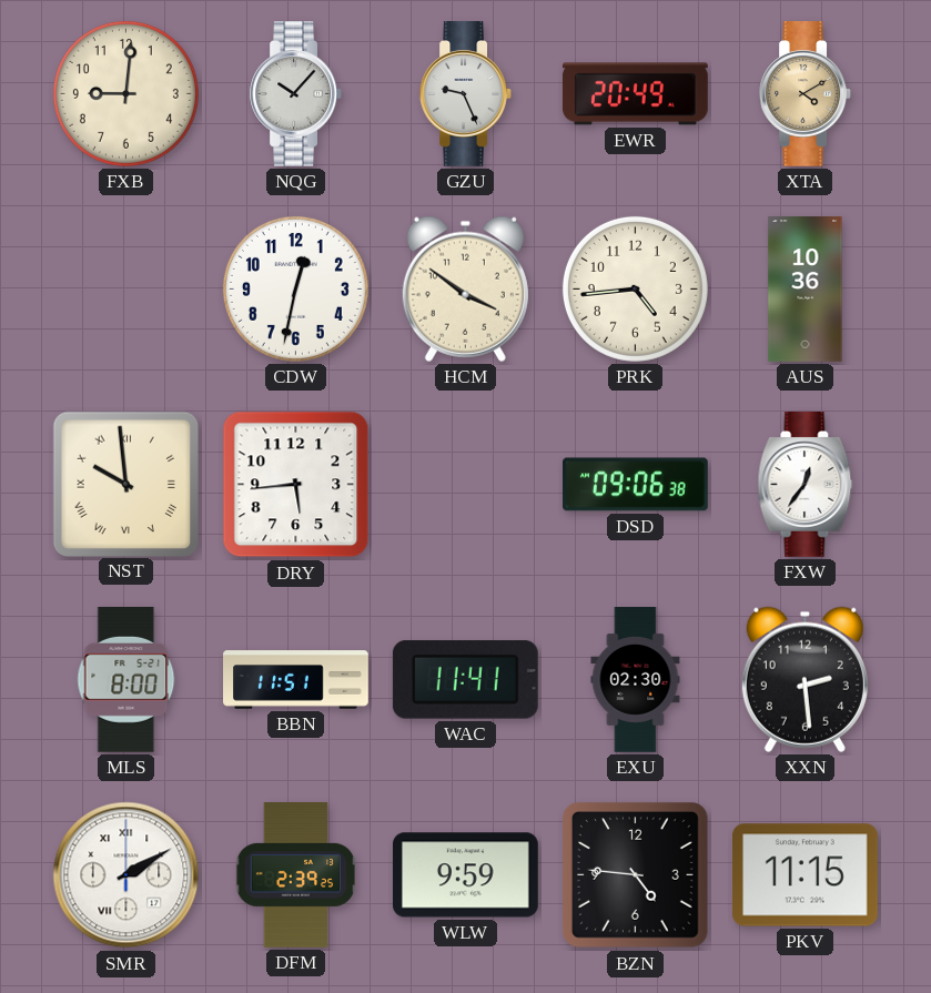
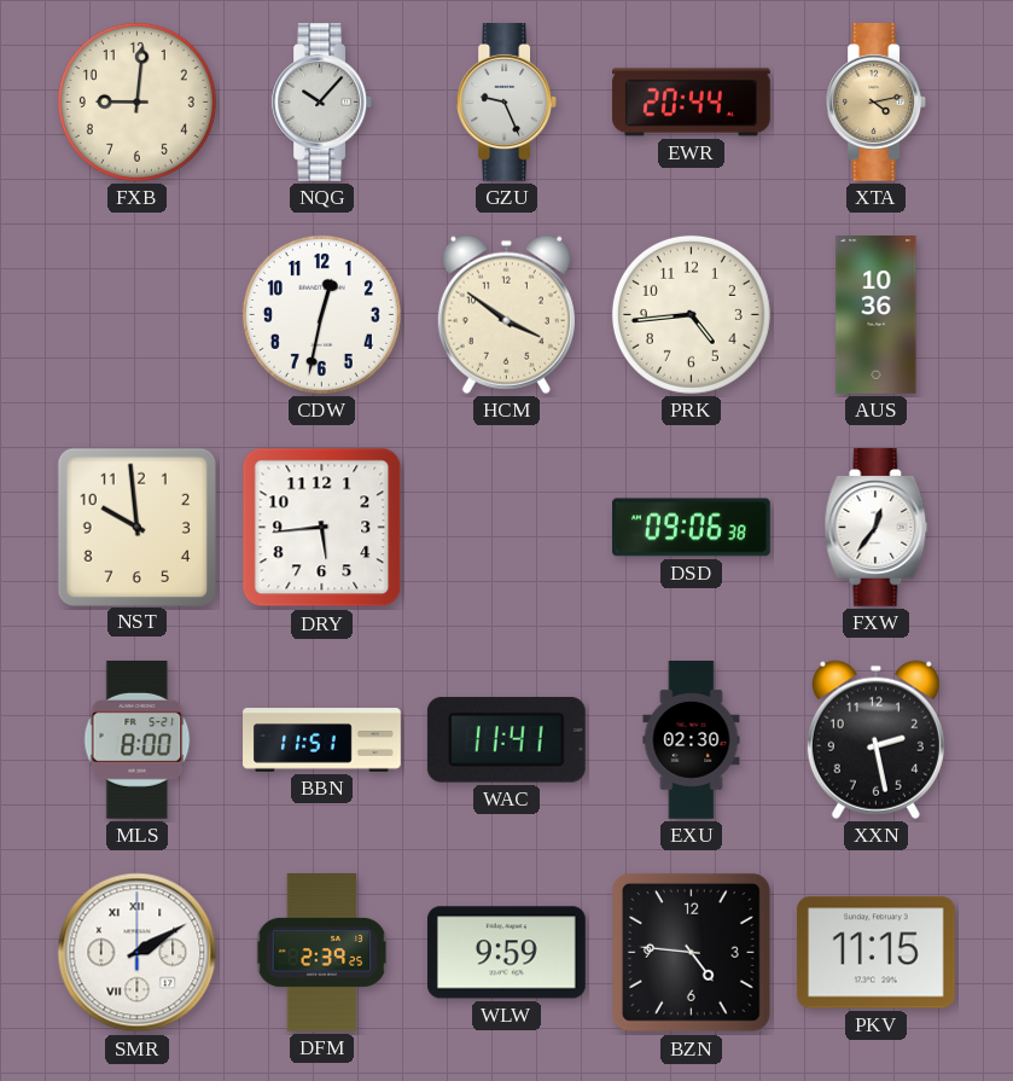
EWR: 20:49 -> 20:44
XTA: 4:10 -> 4:13
NST numerals: Roman -> Arabic
XXN: 2:29 -> 2:28
